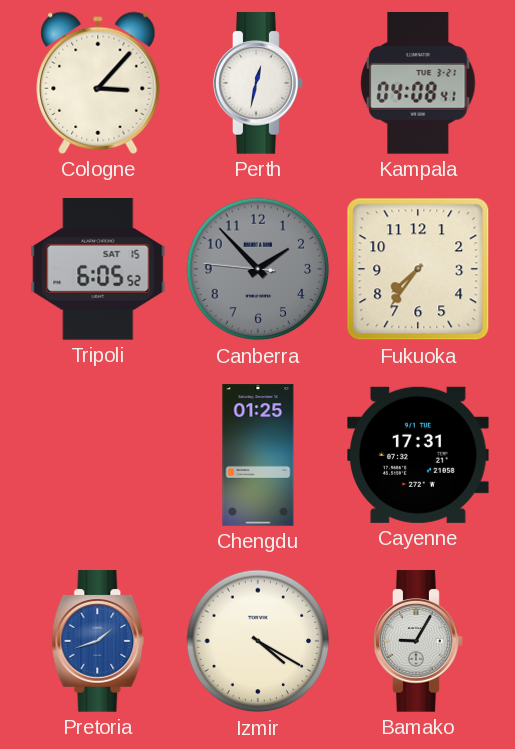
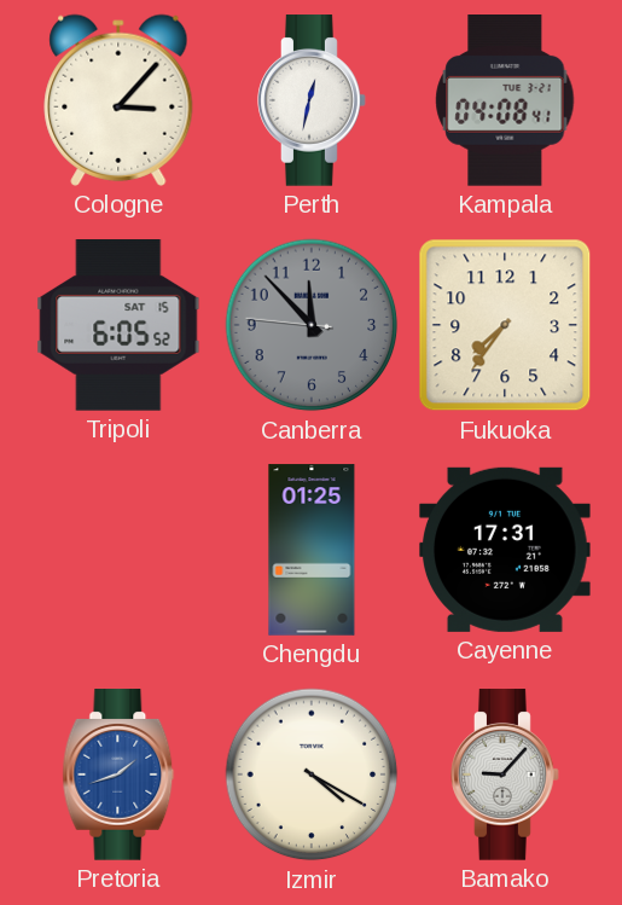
Canberra: 1:52 -> 11:52
Bamako: 9:05 -> 9:07
